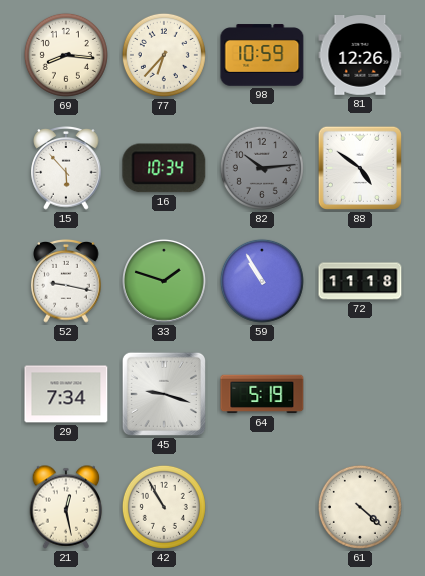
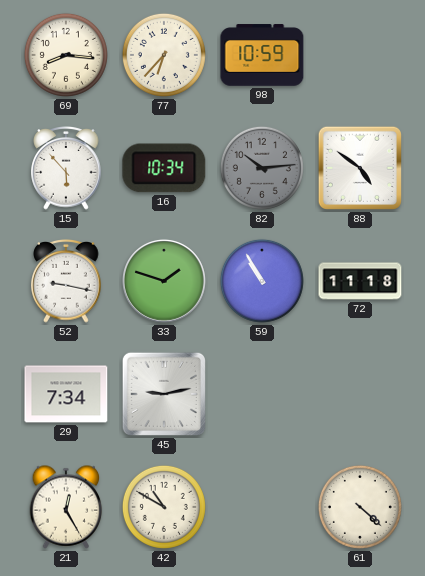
81: 12:26 -> none
45: 9:18 -> 9:13
64: 5:19 -> none
21: 12:28 -> 12:25
42: 10:55 -> 10:50
